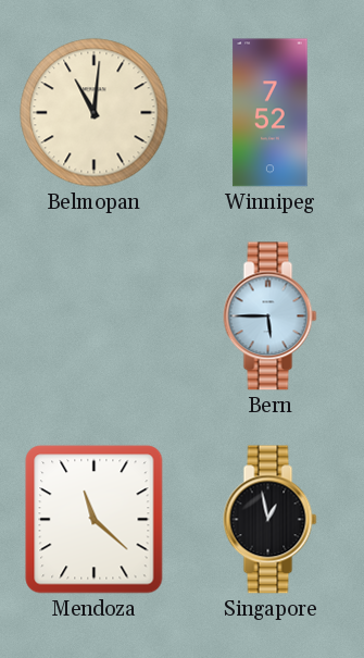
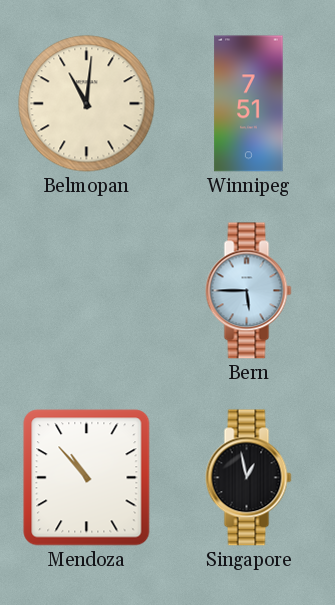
Winnipeg: 7:52 -> 7:51
Mendoza: 11:22 -> 10:53
